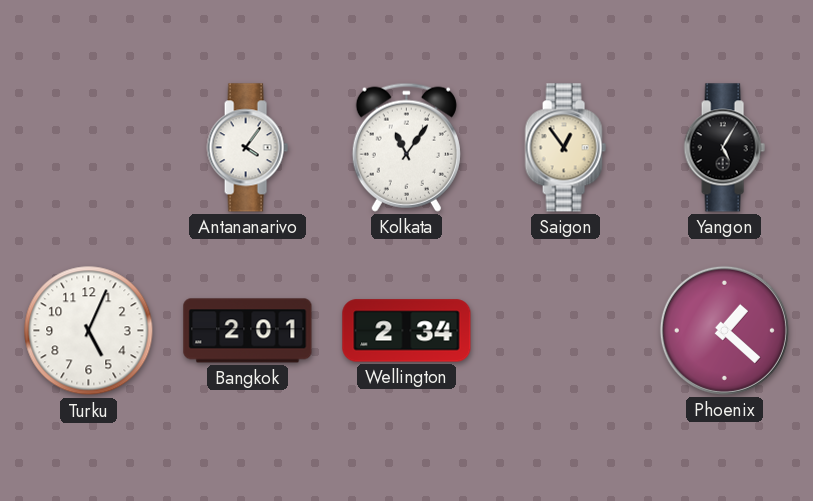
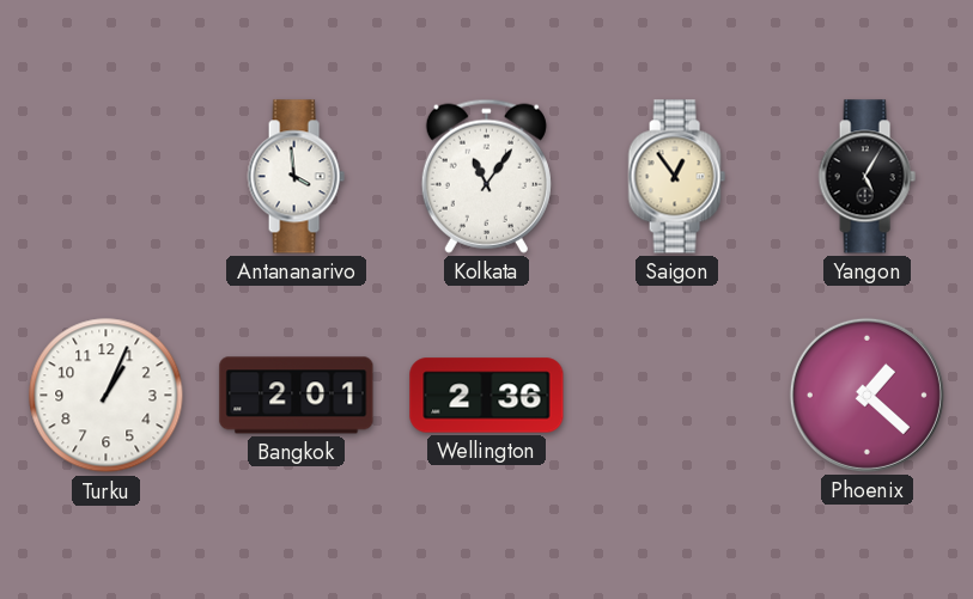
Antananarivo: 4:06 -> 3:59
Turku: 5:04 -> 1:04
Wellington: 2:34 -> 2:36
